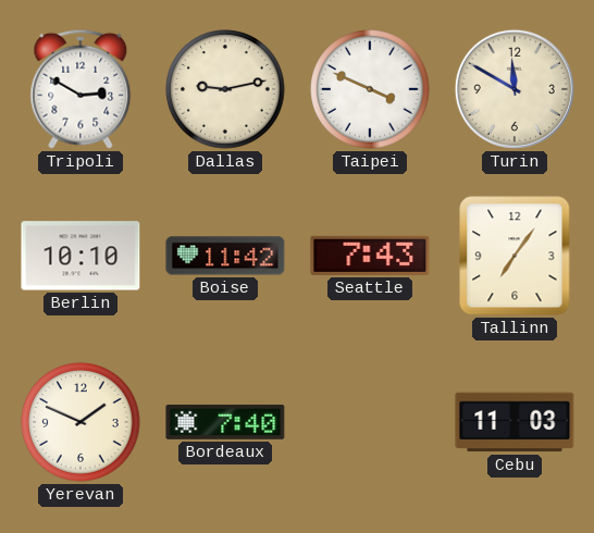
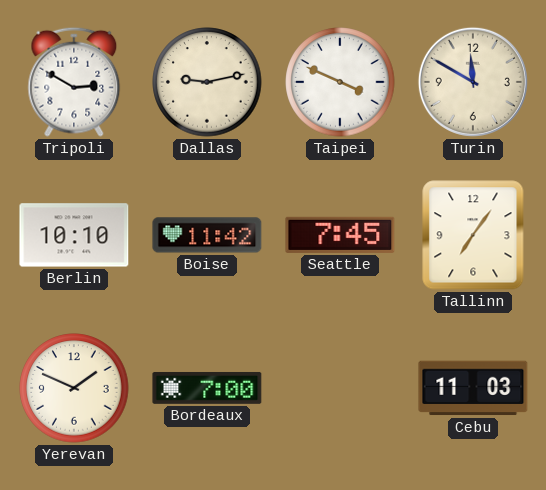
Seattle: 7:43 -> 7:45
Bordeaux: 7:40 -> 7:00
